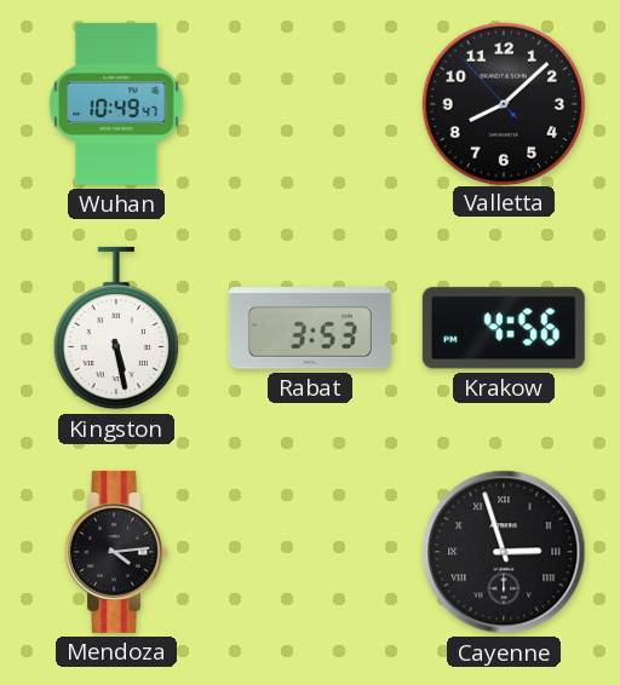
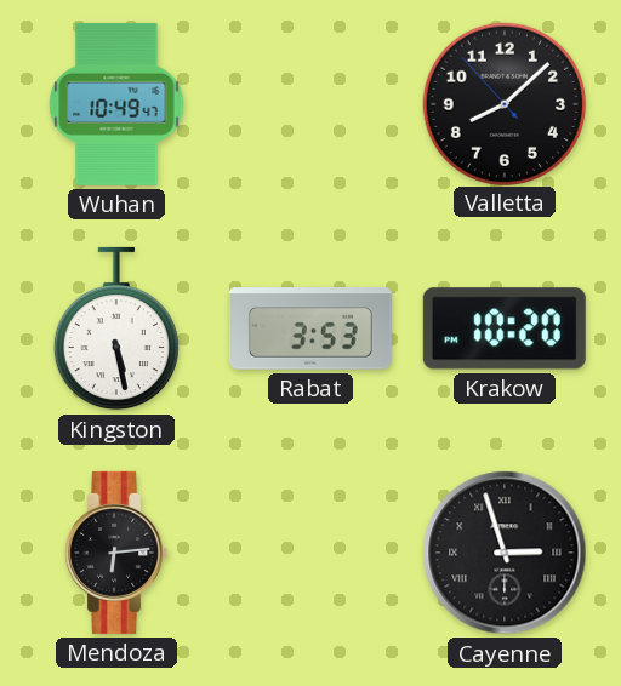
Krakow: 4:56 -> 10:20
Mendoza: 4:14 -> 6:14
